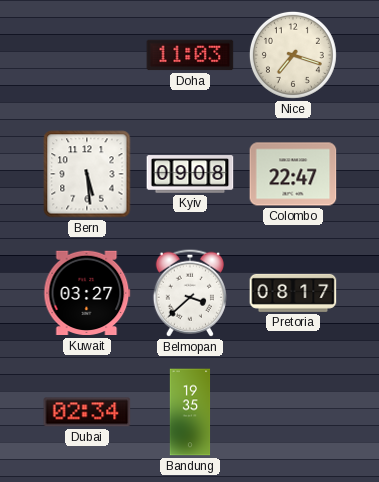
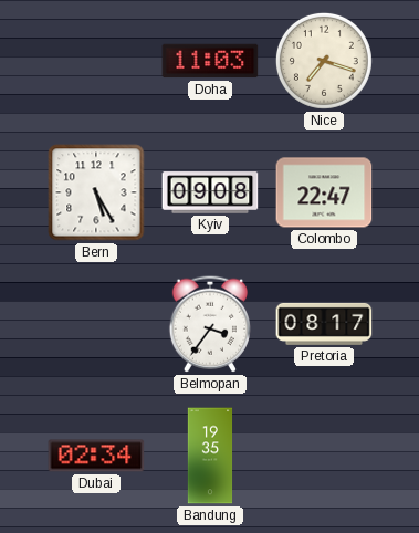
Bern: 5:29 -> 5:25
Kuwait: 03:27 -> none
Belmopan: 3:38 -> 3:36
